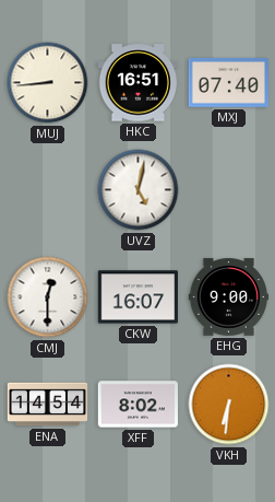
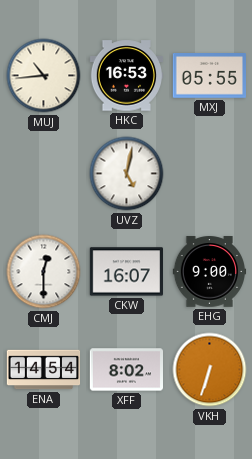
MUJ: 8:44 -> 10:44
HKC: 16:51 -> 16:53
MXJ: 07:40 -> 05:55
VKH: 6:31 -> 6:33
